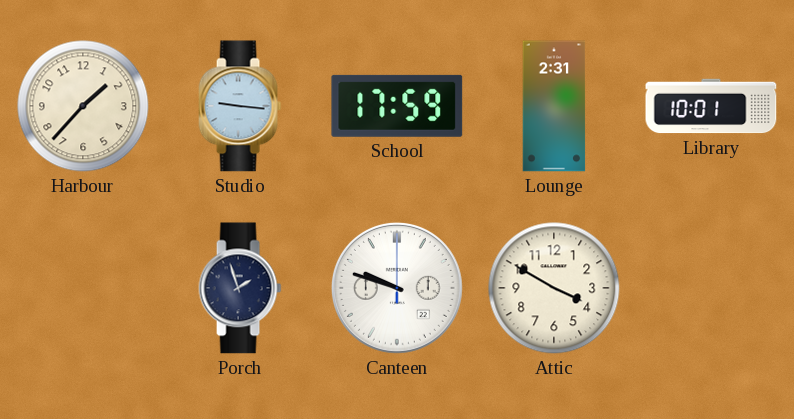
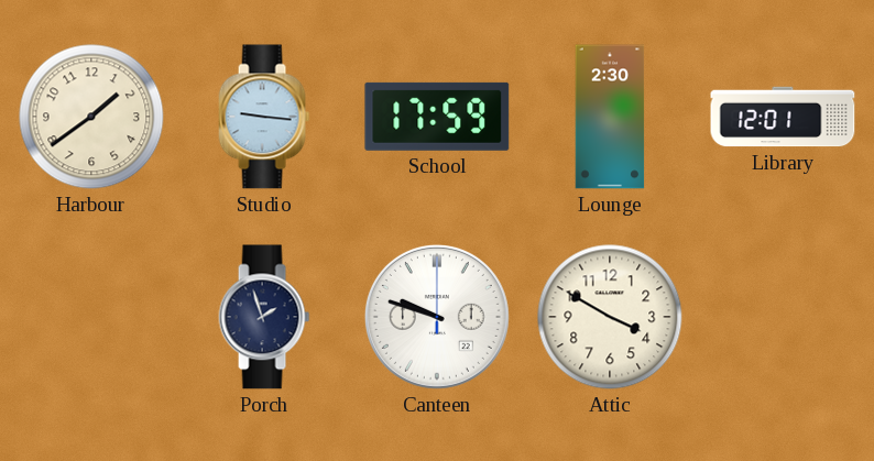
Harbour: 1:37 -> 1:39
Lounge: 2:31 -> 2:30
Library: 10:01 -> 12:01
